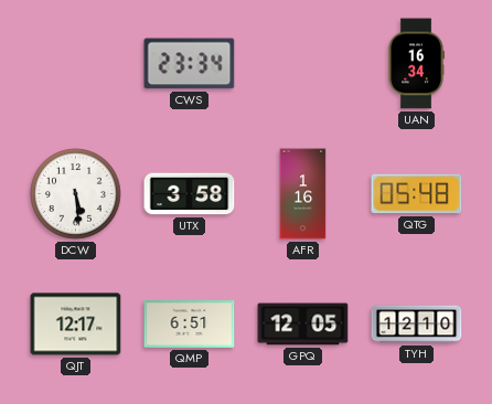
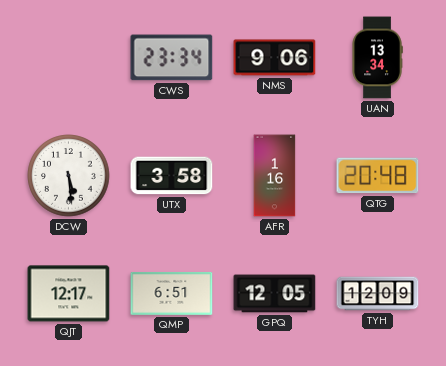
NMS: none -> 9:06
UAN: 16:34 -> 13:34
QTG: 05:48 -> 20:48
TYH: 12:10 -> 12:09
